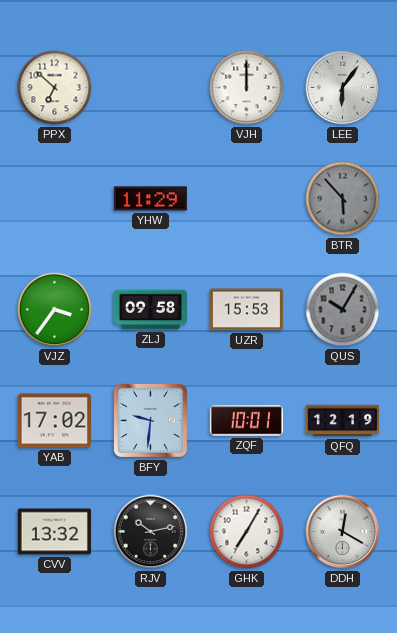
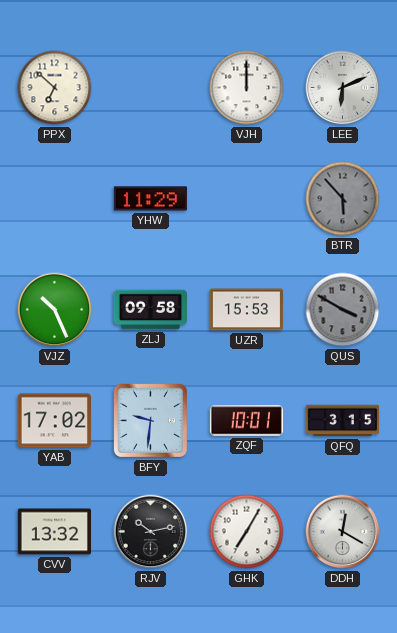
LEE: 6:06 -> 6:11
VJZ: 3:36 -> 10:26
QUS: 10:05 -> 3:50
QFQ: 12:19 -> 3:15
